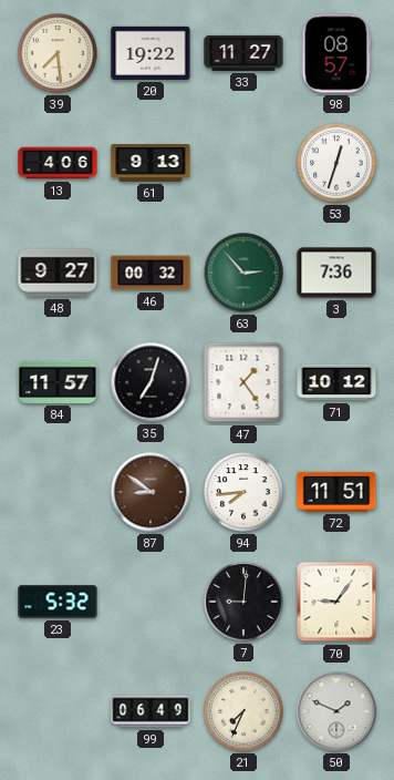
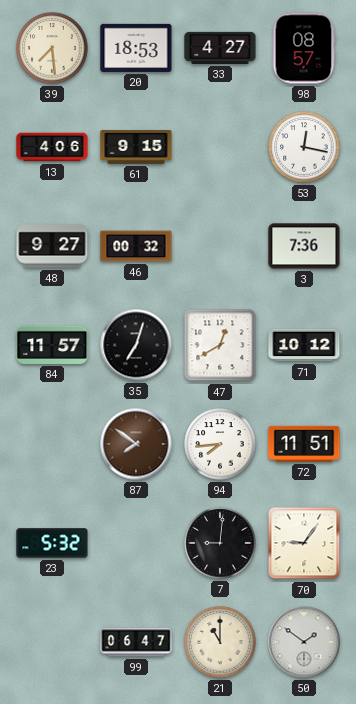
20: 19:22 -> 18:53
33: 11:27 -> 4:27
61: 9:13 -> 9:15
53: 12:33 -> 12:17
63: 2:53 -> none
47: 1:24 -> 12:40
87: 8:51 -> 7:51
99: 06:49 -> 06:47
21: 7:34 -> 11:00
50: 1:49 -> 1:51
